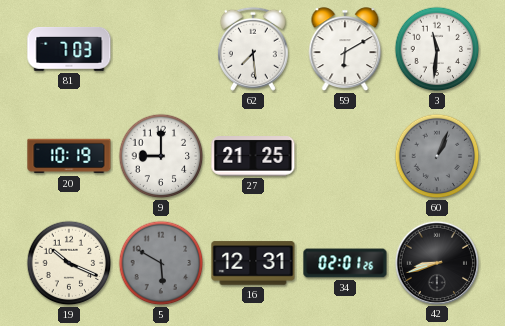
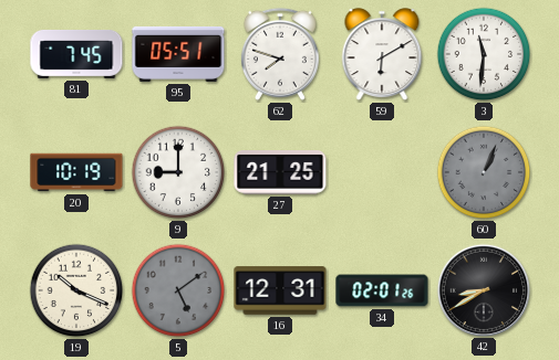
81: 7:03 -> 7:45
95: none -> 05:51
62: 7:29 -> 7:48
5: 5:50 -> 5:09
42: 8:42 -> 8:40
